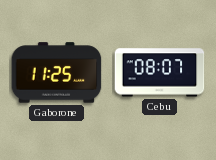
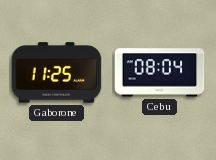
Cebu: 08:07 -> 08:04
